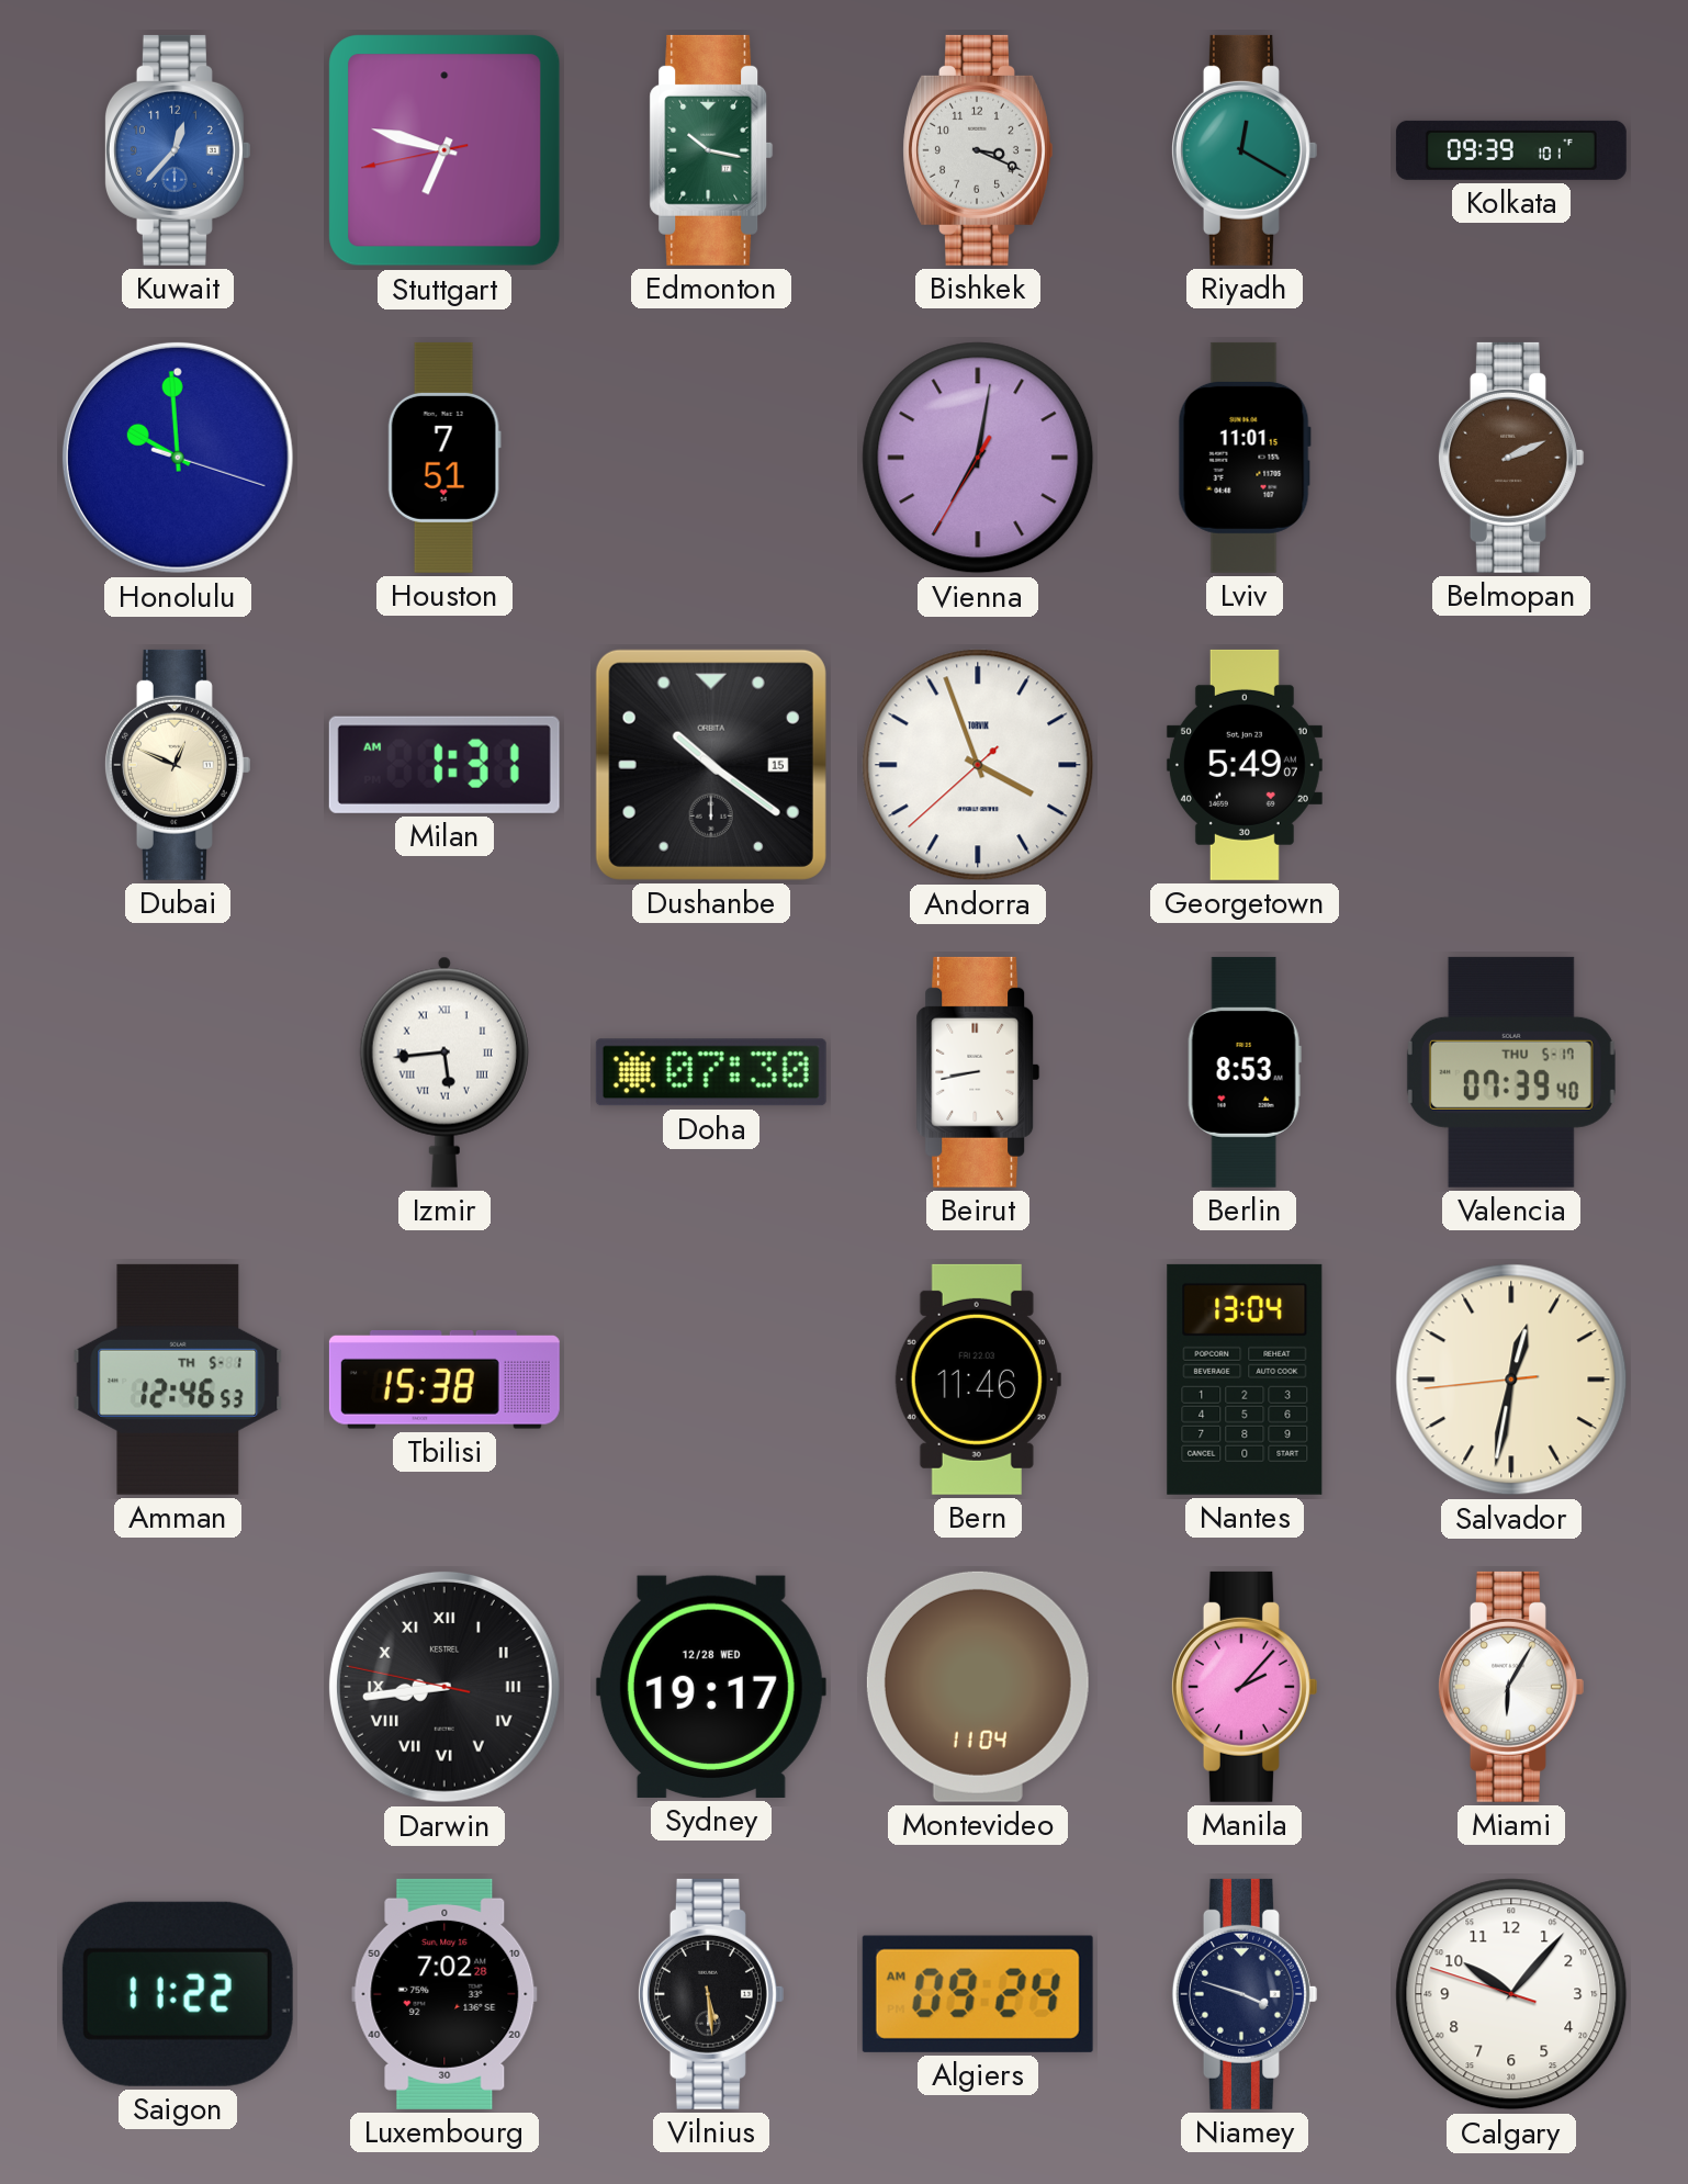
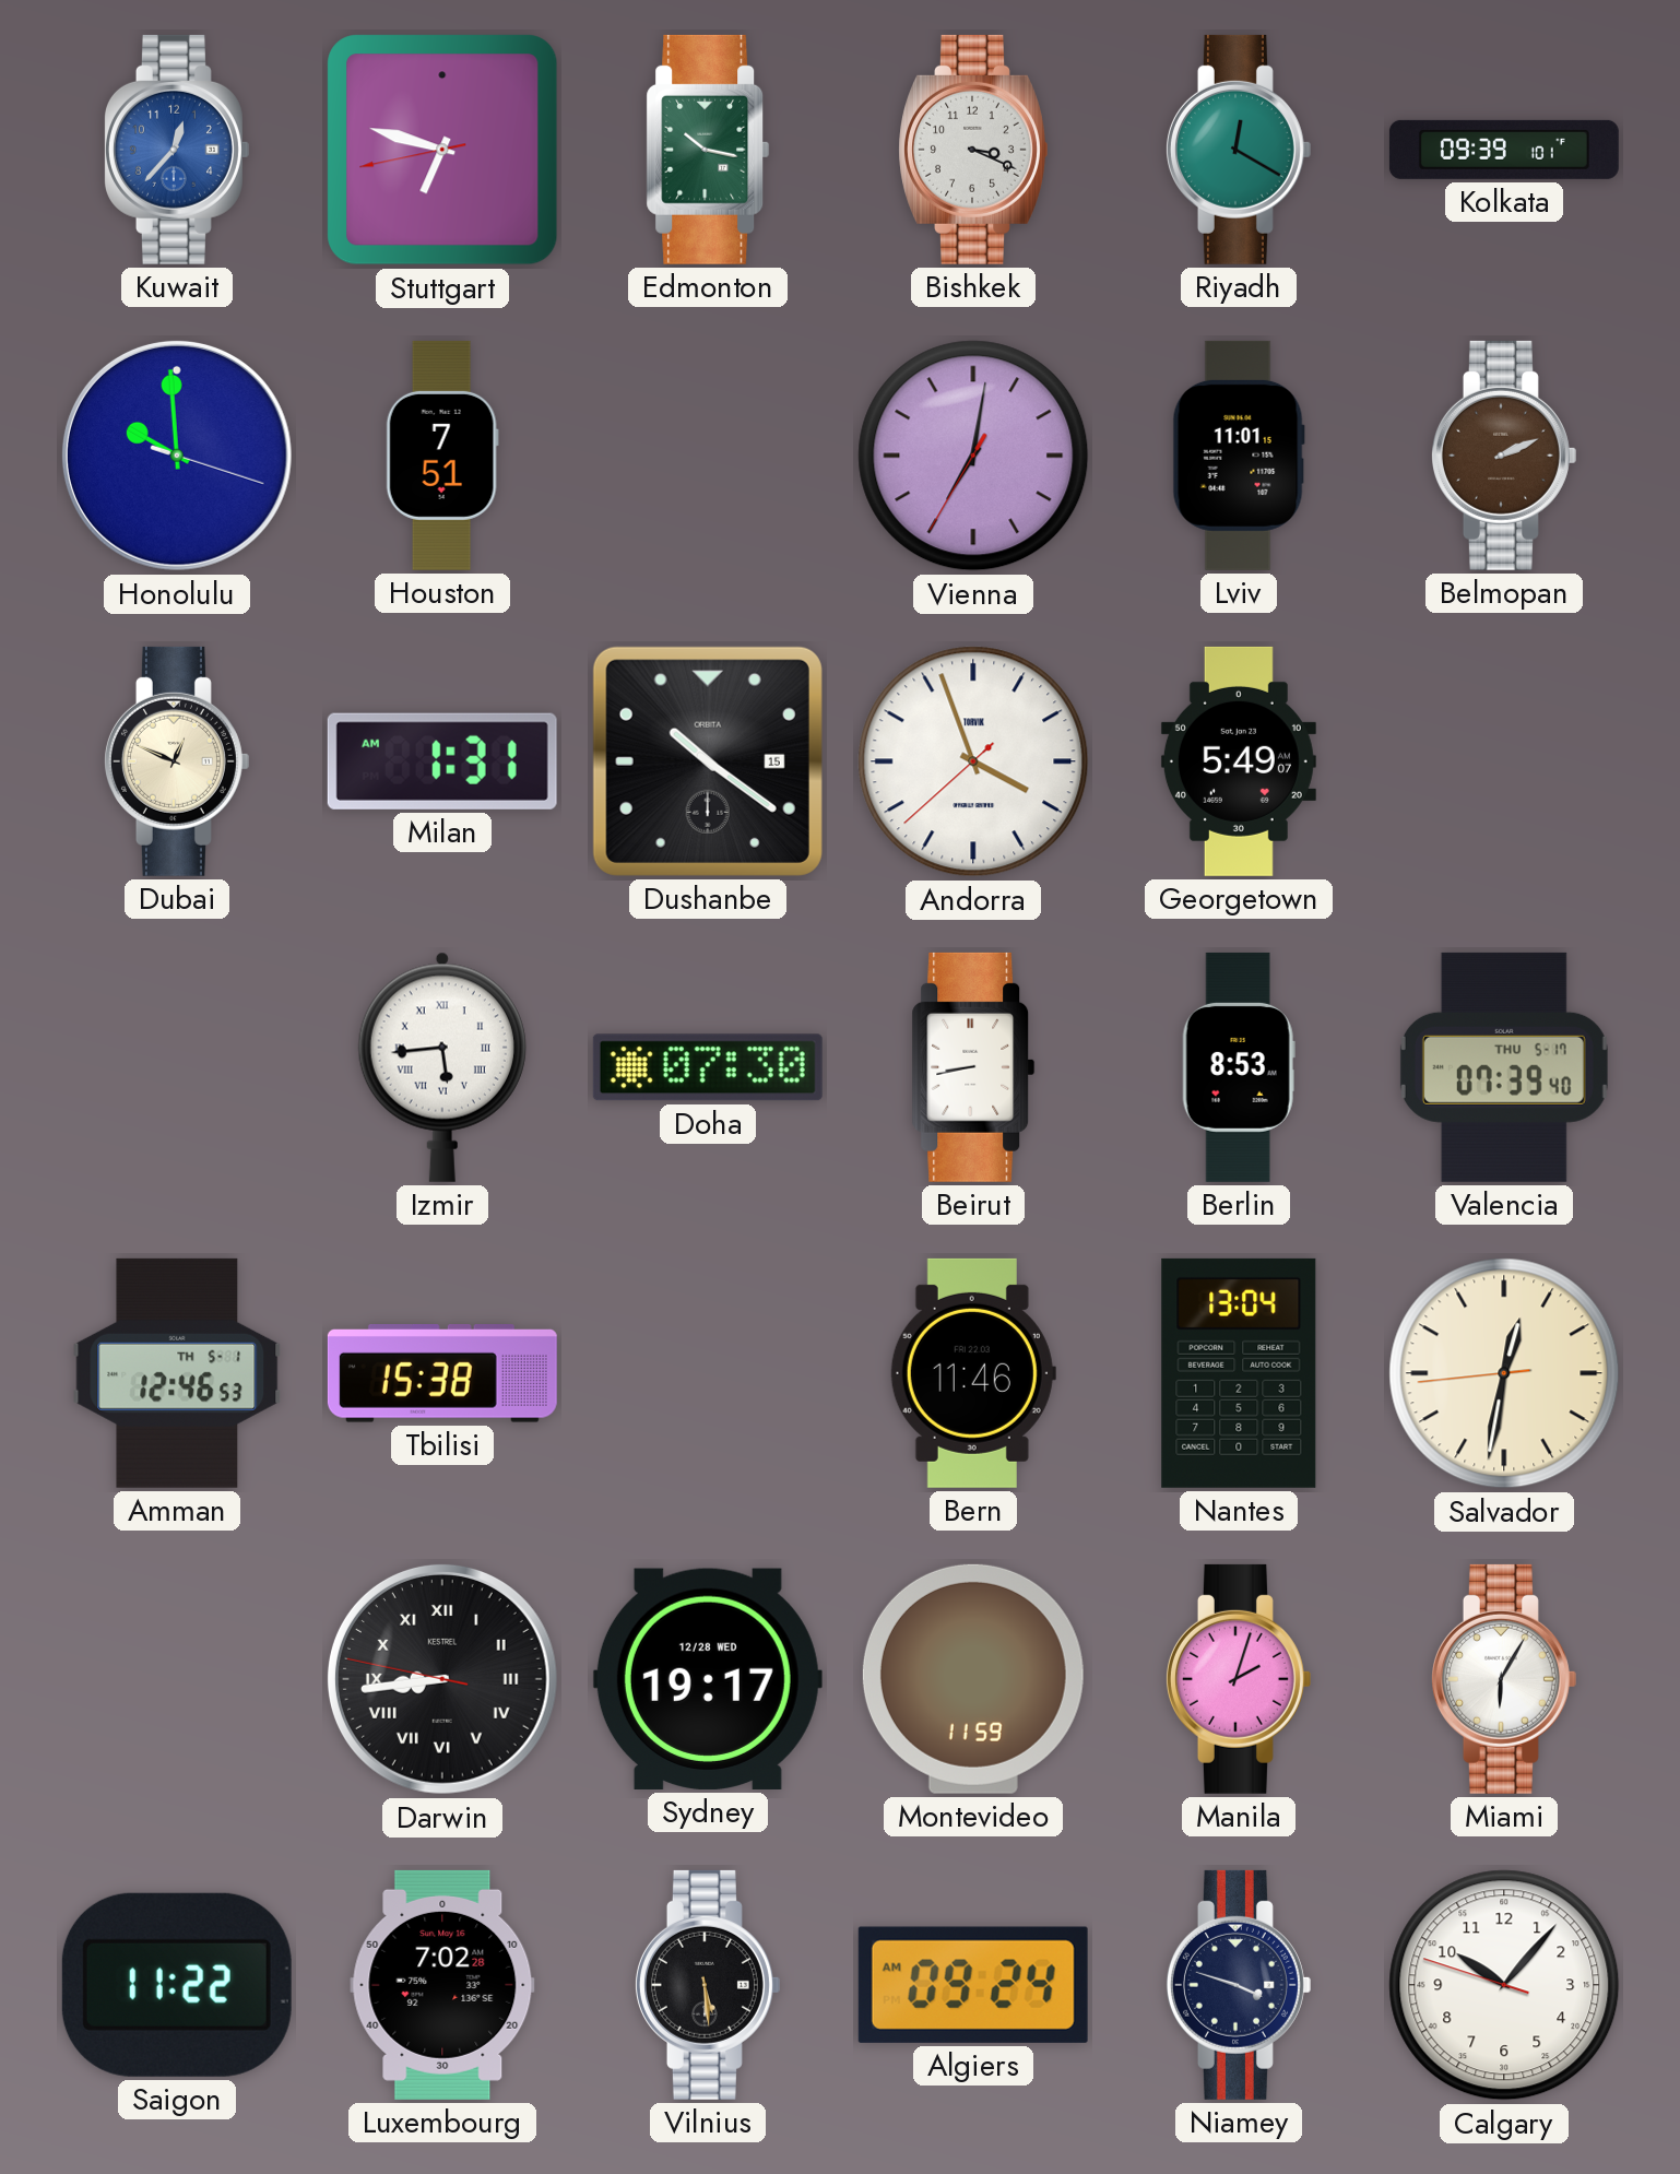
Montevideo: 11:04 -> 11:59
Manila: 2:07 -> 2:03
